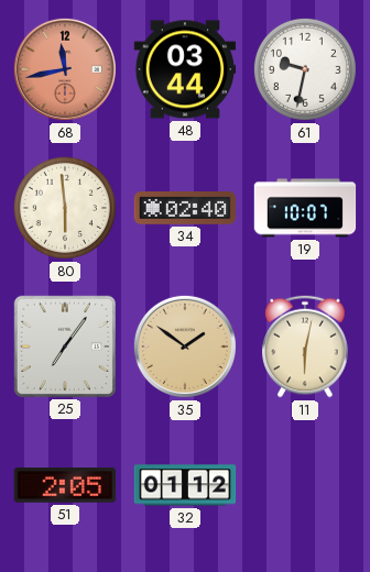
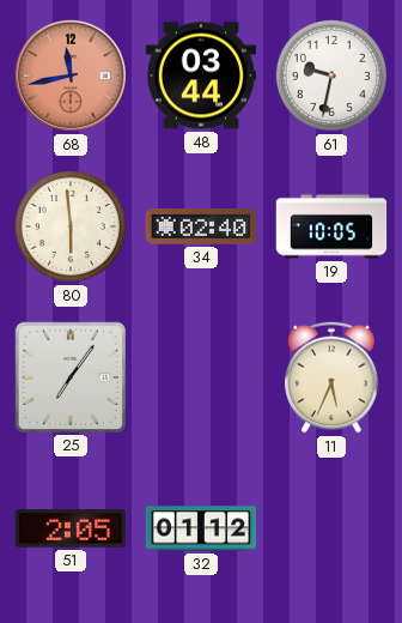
19: 10:07 -> 10:05
35: 1:51 -> none
11: 6:02 -> 5:34
